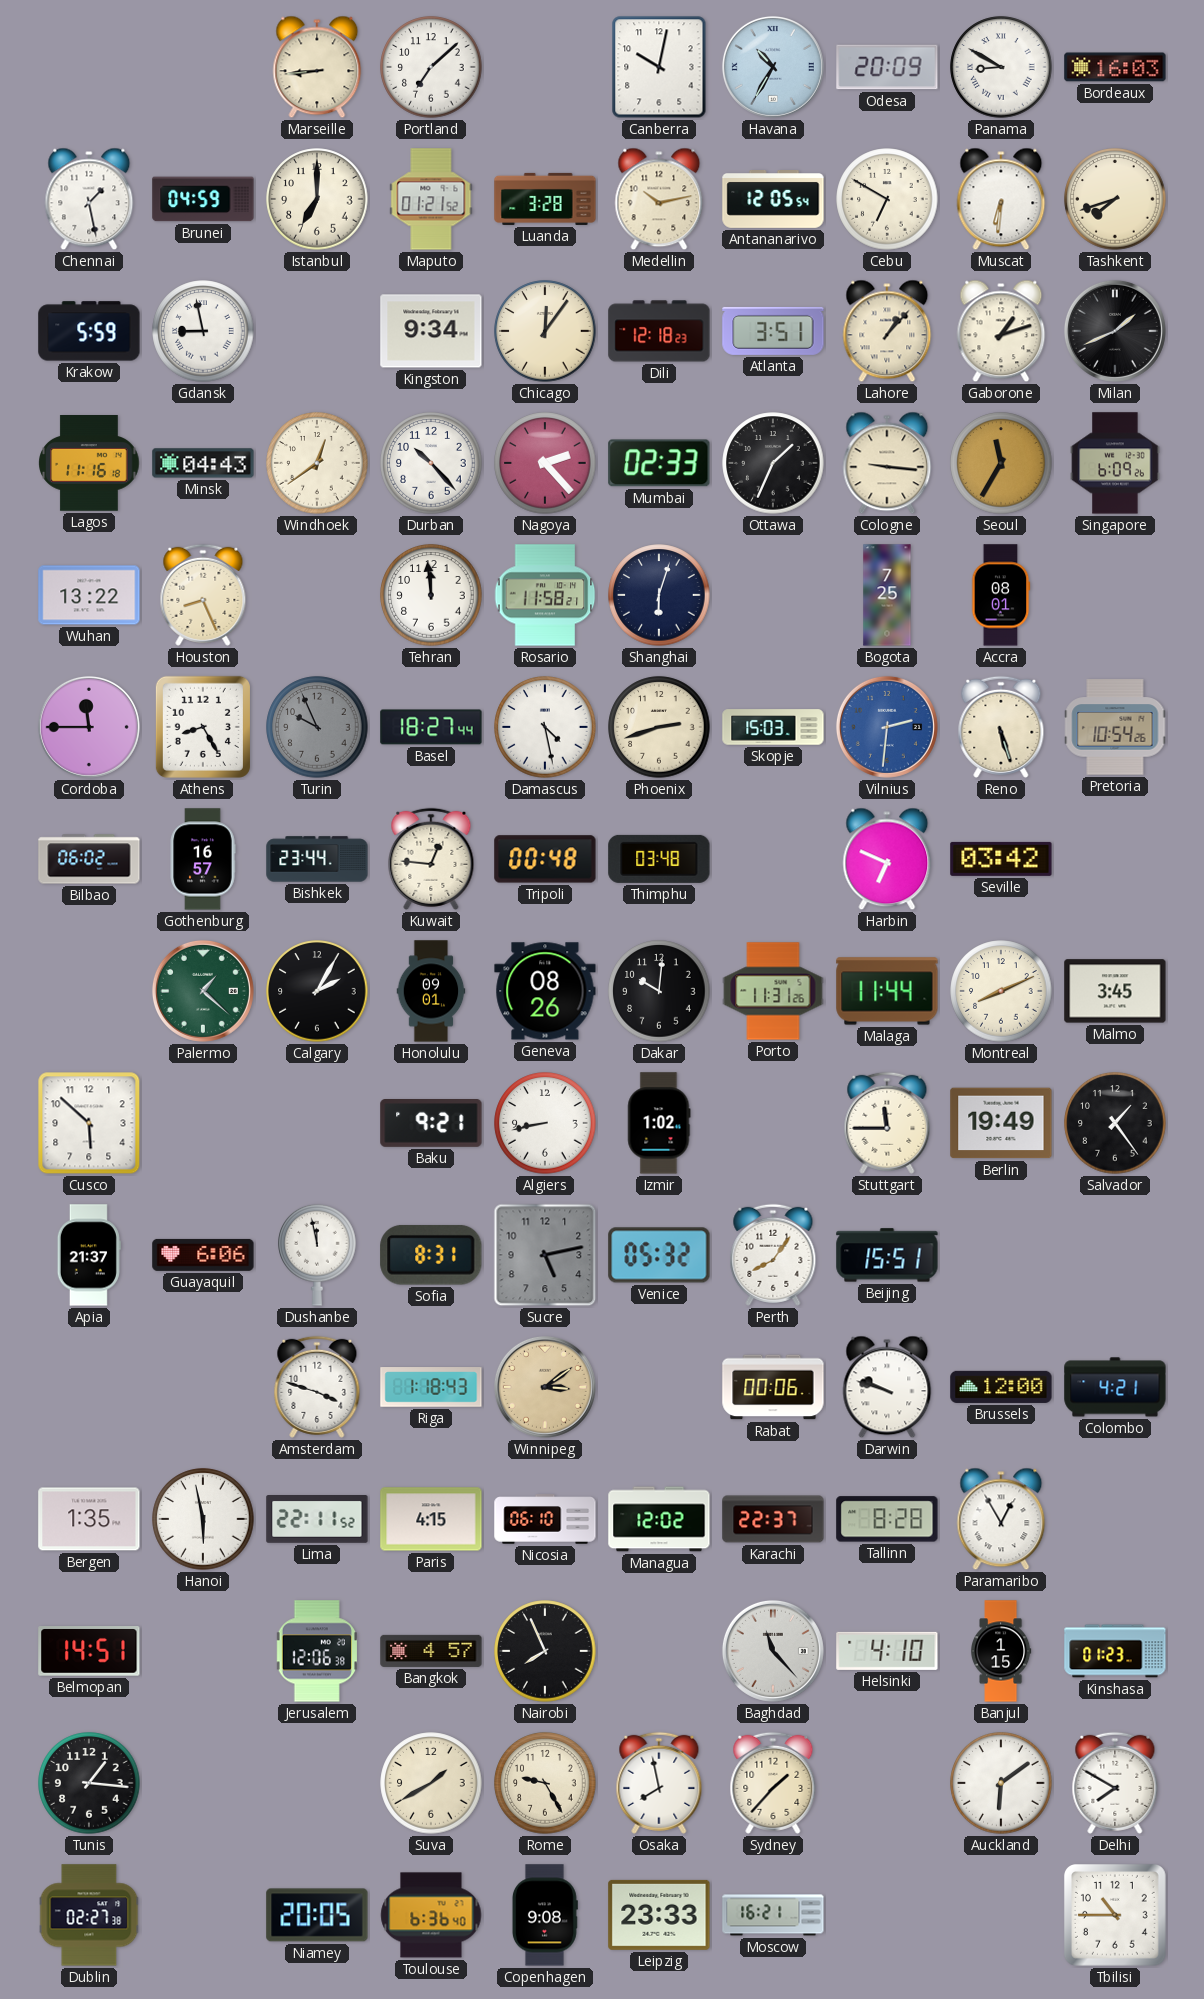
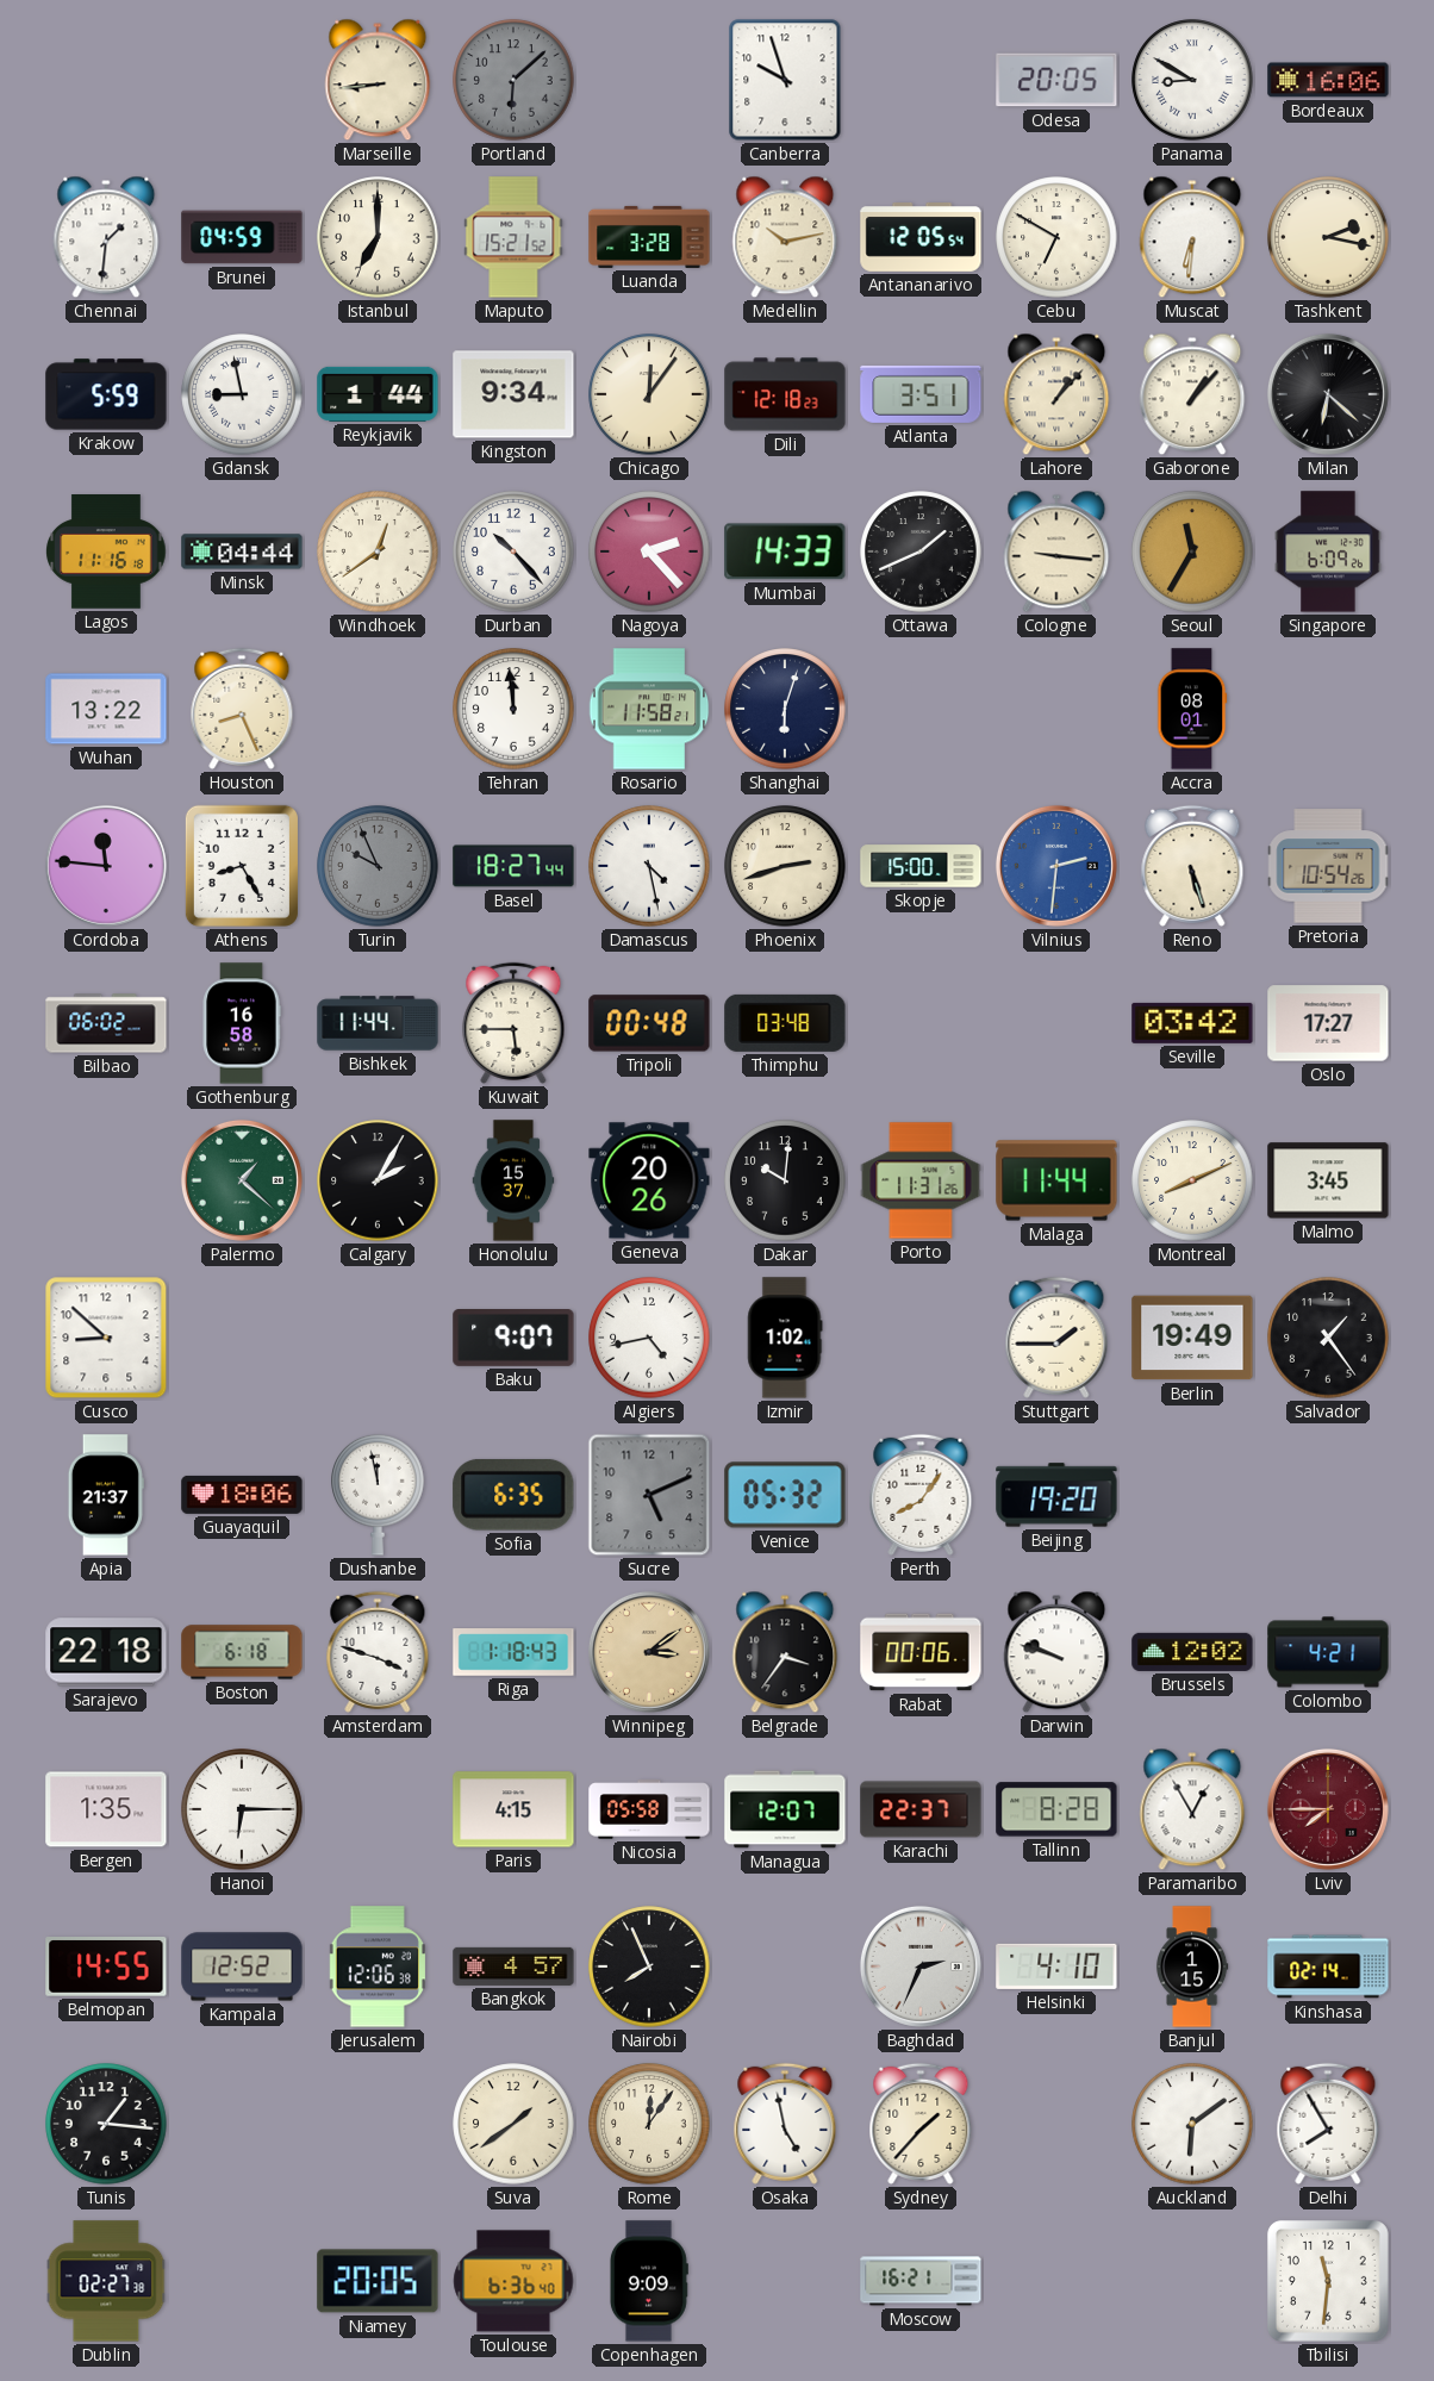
Portland: 7:08 -> 6:08
Portland dial: white -> grey
Canberra: 10:02 -> 9:57
Havana: 10:35 -> none
Odesa: 20:09 -> 20:05
Bordeaux: 16:03 -> 16:06
Chennai: 1:28 -> 1:31
Maputo: 01:21 -> 15:21
Tashkent: 7:42 -> 2:17
Reykjavik: none -> 1:44
Gaborone: 1:12 -> 1:07
Milan: 1:41 -> 6:22
Minsk: 04:43 -> 04:44
Mumbai: 02:33 -> 14:33
Ottawa: 1:34 -> 1:41
Bogota: 7:25 -> none
Cordoba: 11:45 -> 11:46
Skopje: 15:03 -> 15:00
Gothenburg: 16:57 -> 16:58
Bishkek: 23:44 -> 11:44
Kuwait: 12:46 -> 5:45
Harbin: 6:49 -> none
Oslo: none -> 17:27
Honolulu: 09:01 -> 15:37
Geneva: 08:26 -> 20:26
Cusco: 5:52 -> 8:52
Baku: 9:21 -> 9:07
Algiers: 8:43 -> 4:43
Stuttgart: 11:45 -> 1:45
Guayaquil: 6:06 -> 18:06
Sofia: 8:31 -> 6:35
Sucre: 5:13 -> 5:11
Beijing: 15:51 -> 19:20
Sarajevo: none -> 22:18
Boston: none -> 6:18
Belgrade: none -> 3:36
Brussels: 12:00 -> 12:02
Hanoi: 5:58 -> 6:15
Lima: 22:11 -> none
Nicosia: 06:10 -> 05:58
Managua: 12:02 -> 12:07
Lviv: none -> 7:45
Belmopan: 14:51 -> 14:55
Kampala: none -> 12:52
Baghdad: 11:23 -> 2:34
Kinshasa: 01:23 -> 02:14
Suva: 1:40 -> 1:39
Rome: 9:25 -> 12:06
Osaka: 7:58 -> 4:58
Delhi: 7:50 -> 7:55
Copenhagen: 9:08 -> 9:09
Leipzig: 23:33 -> none
Tbilisi: 10:45 -> 11:31
